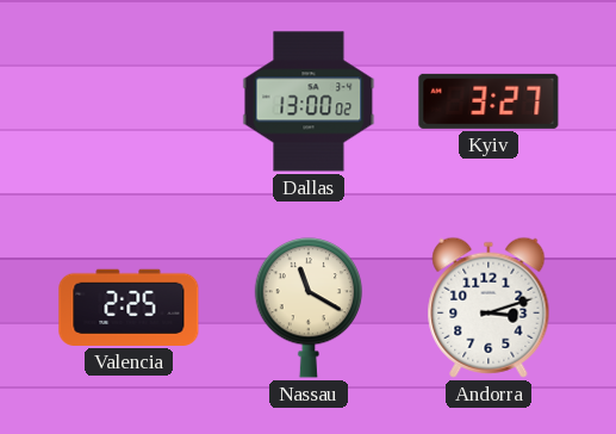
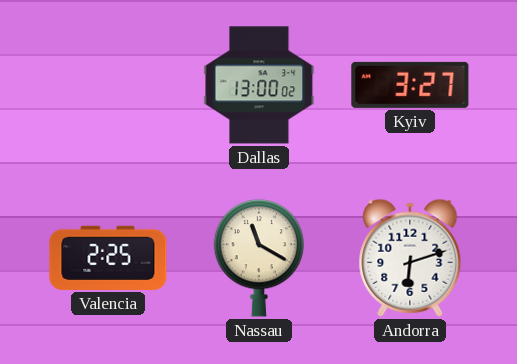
Andorra: 3:12 -> 6:12
